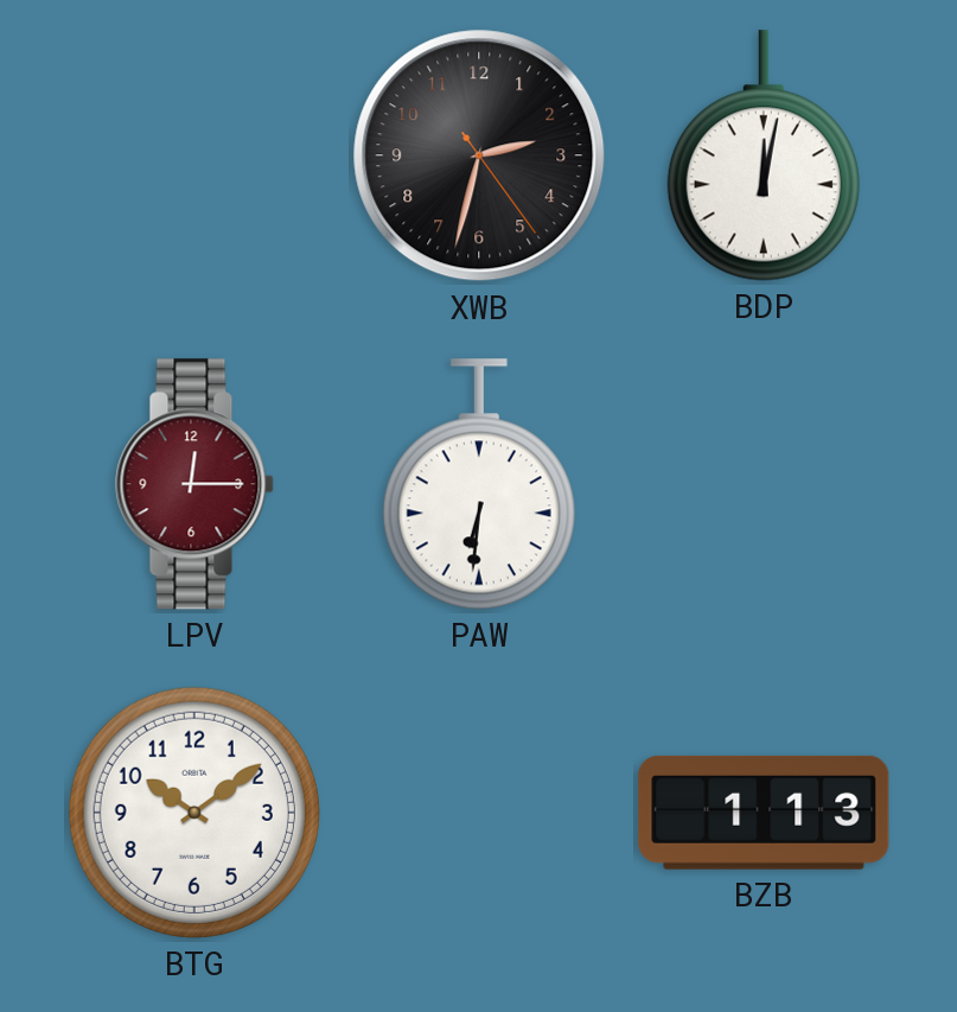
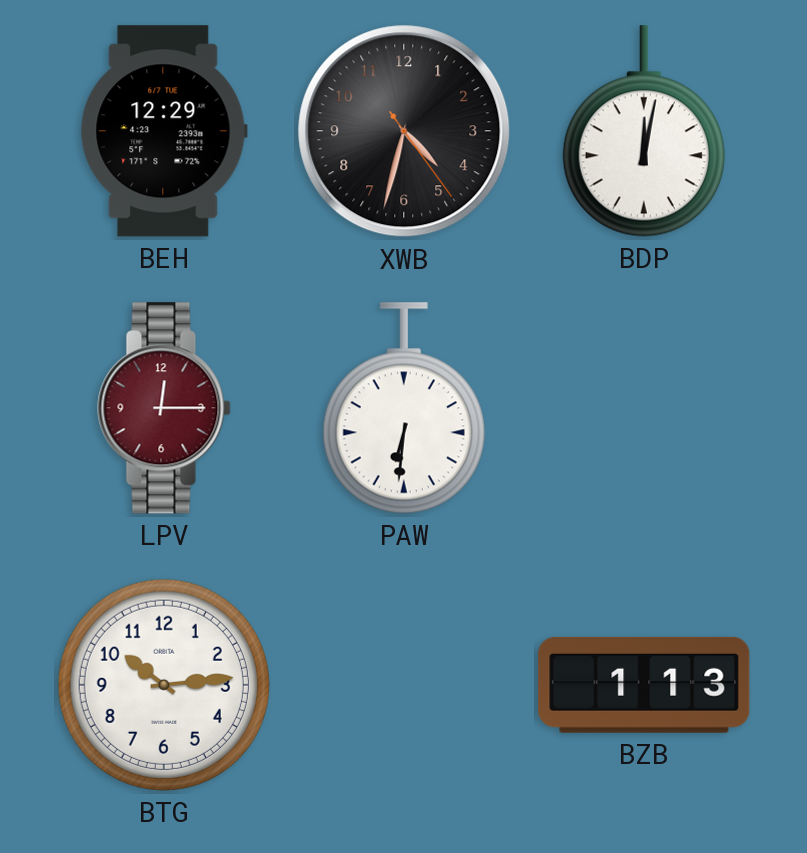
BEH: none -> 12:29
XWB: 2:32 -> 4:32
BTG: 10:09 -> 10:14
